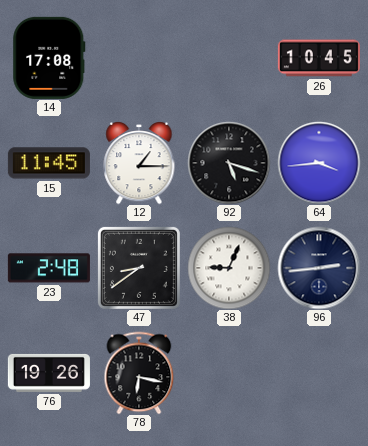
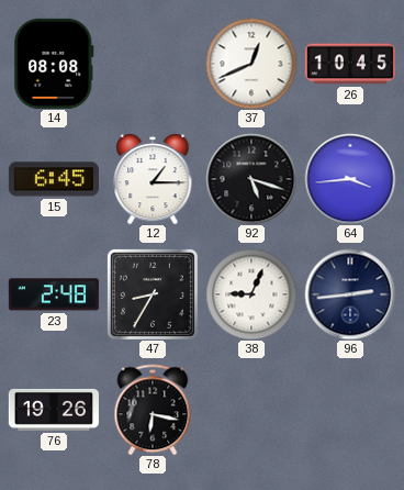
14: 17:08 -> 08:08
37: none -> 12:41
15: 11:45 -> 6:45
47: 8:39 -> 8:35
